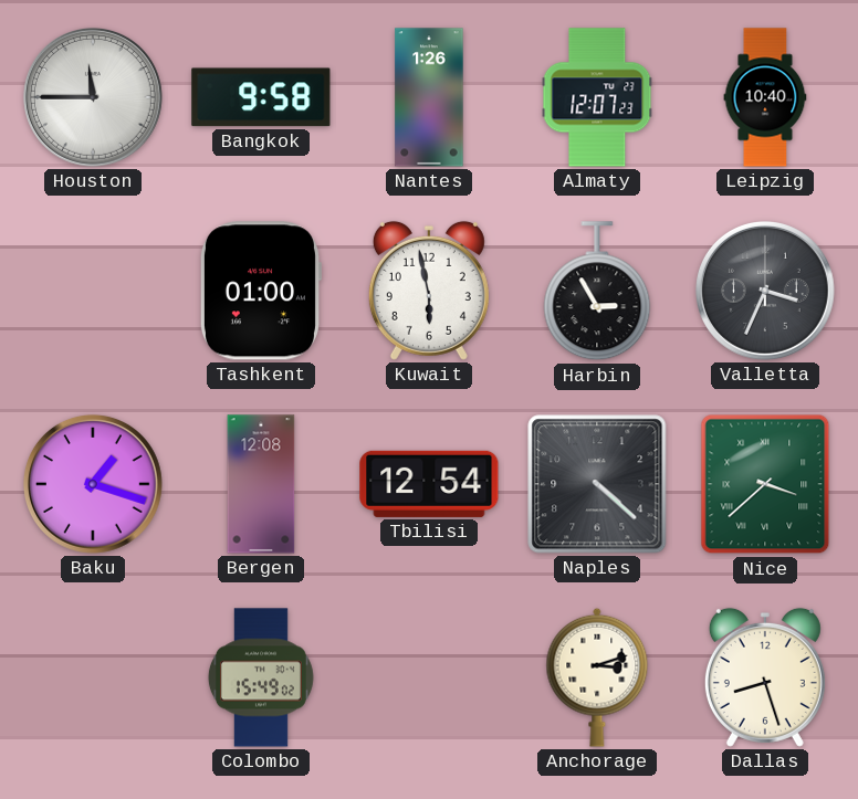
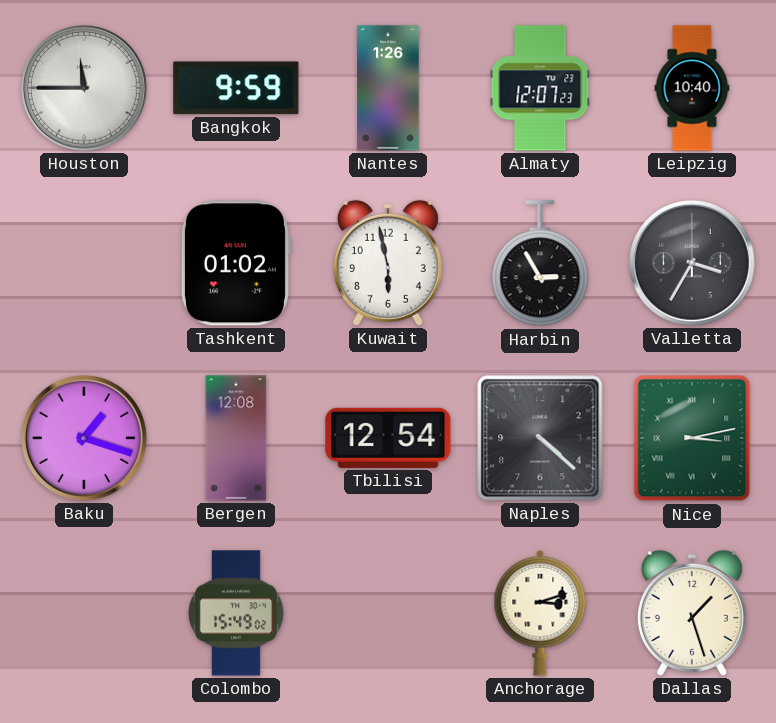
Bangkok: 9:58 -> 9:59
Tashkent: 01:00 -> 01:02
Valletta: 3:34 -> 3:35
Nice: 3:38 -> 3:13
Dallas: 8:27 -> 1:27
